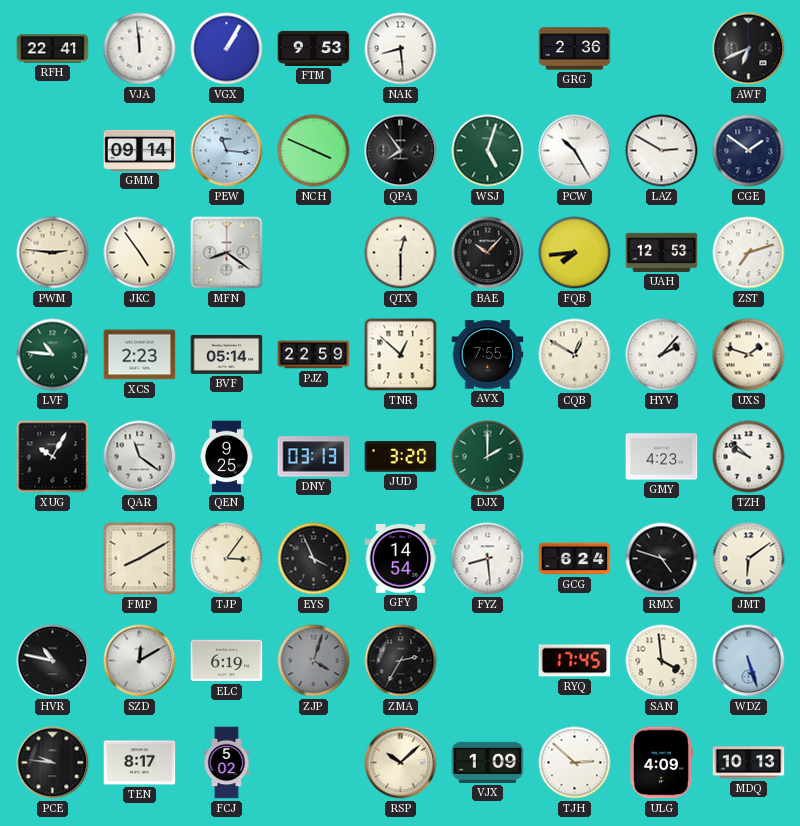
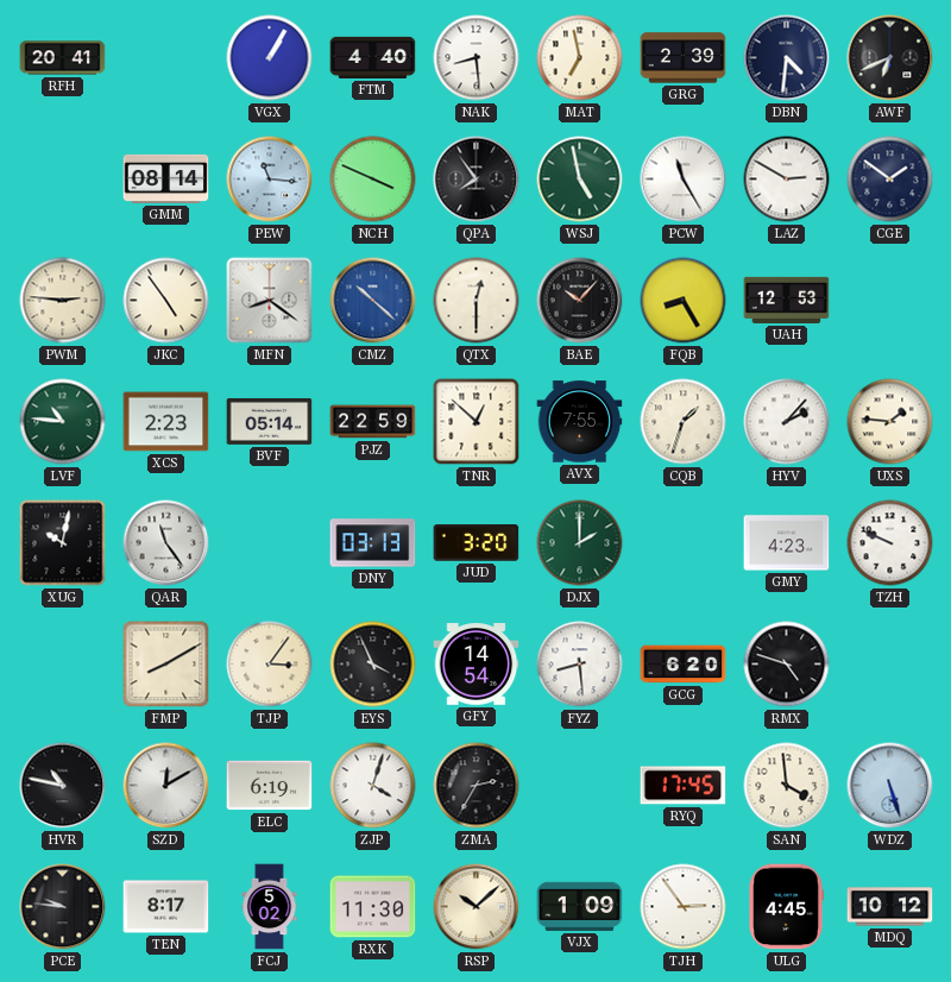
RFH: 22:41 -> 20:41
VJA: 11:59 -> none
FTM: 9:53 -> 4:40
MAT: none -> 6:58
GRG: 2:36 -> 2:39
DBN: none -> 4:31
GMM: 09:14 -> 08:14
WSJ: 5:03 -> 4:58
PCW: 10:25 -> 11:25
CMZ: none -> 10:22
FQB: 7:44 -> 8:25
ZST: 7:12 -> none
CQB: 12:50 -> 1:33
UXS: 1:48 -> 1:46
XUG: 10:05 -> 10:02
QAR: 11:21 -> 11:24
QEN: 9:25 -> none
TZH: 9:52 -> 9:49
GCG: 6:24 -> 6:20
JMT: 6:09 -> none
ZJP dial: grey -> white
RXK: none -> 11:30
TJH: 2:52 -> 2:54
ULG: 4:09 -> 4:45
MDQ: 10:13 -> 10:12
